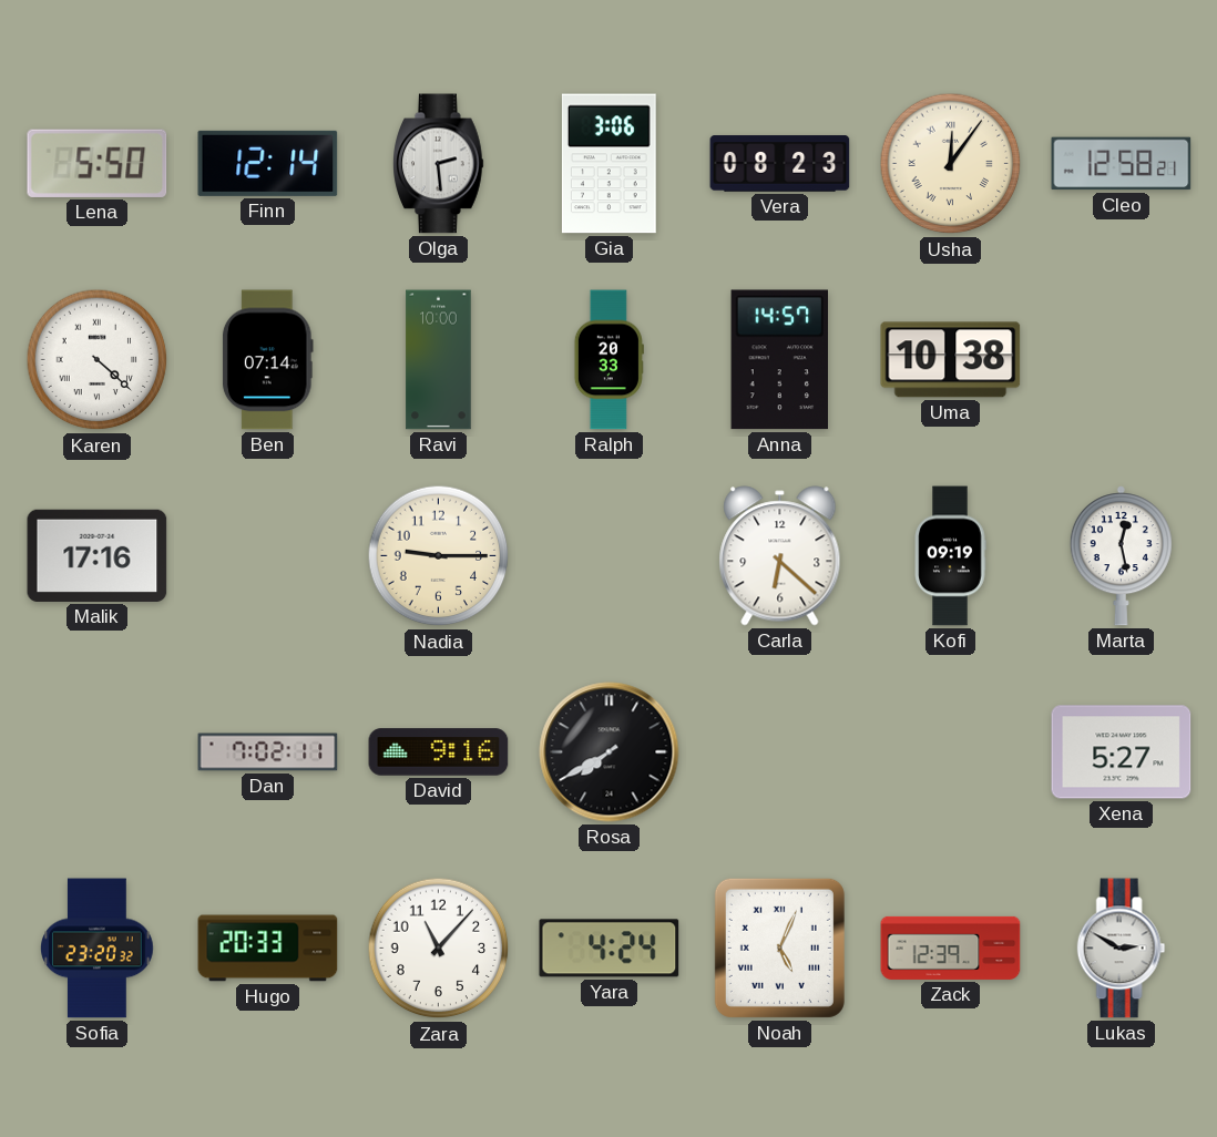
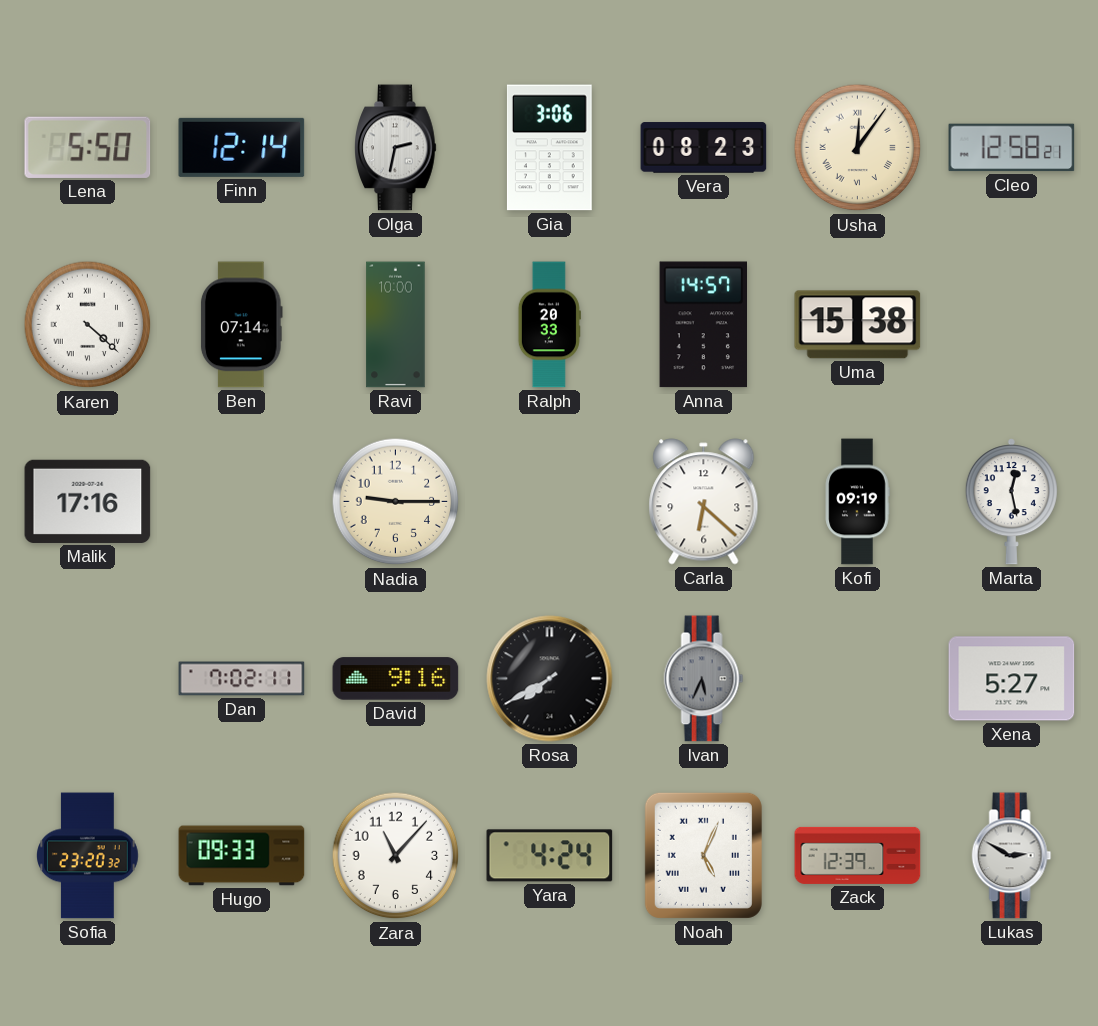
Olga: 2:29 -> 2:32
Uma: 10:38 -> 15:38
Ivan: none -> 5:34
Hugo: 20:33 -> 09:33
